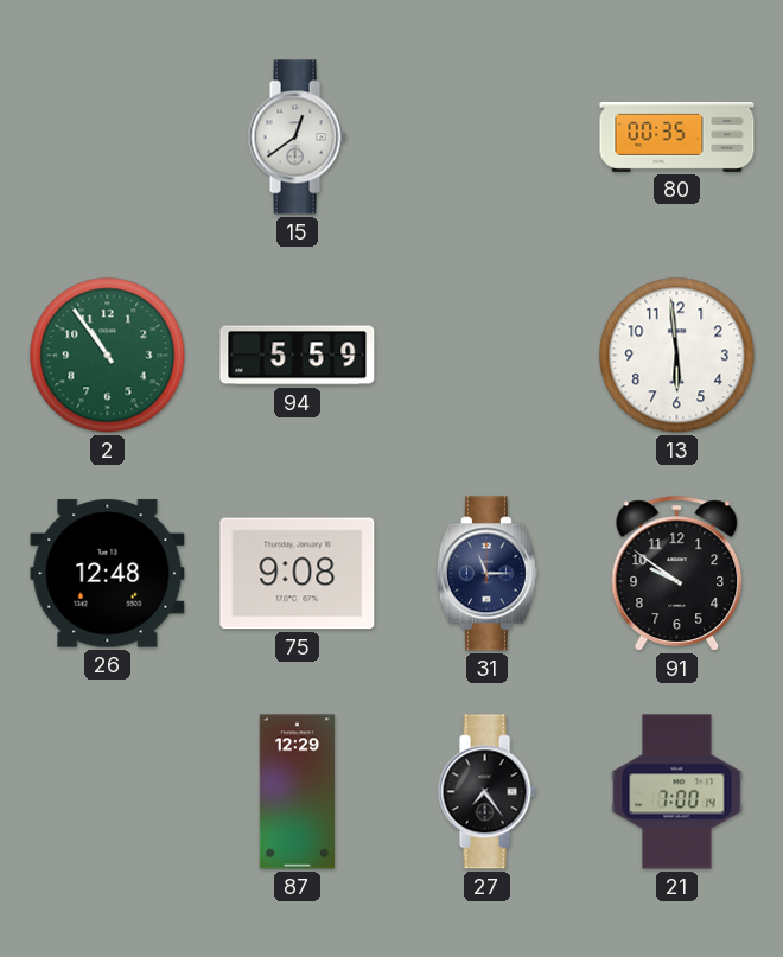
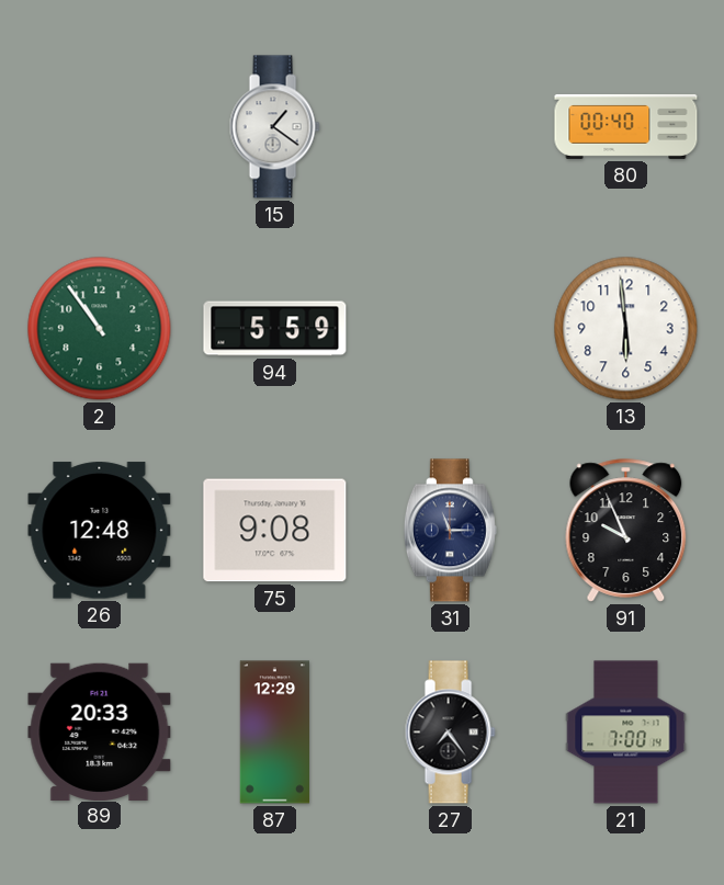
15: 12:39 -> 1:21
80: 00:35 -> 00:40
91: 9:51 -> 9:56
89: none -> 20:33
